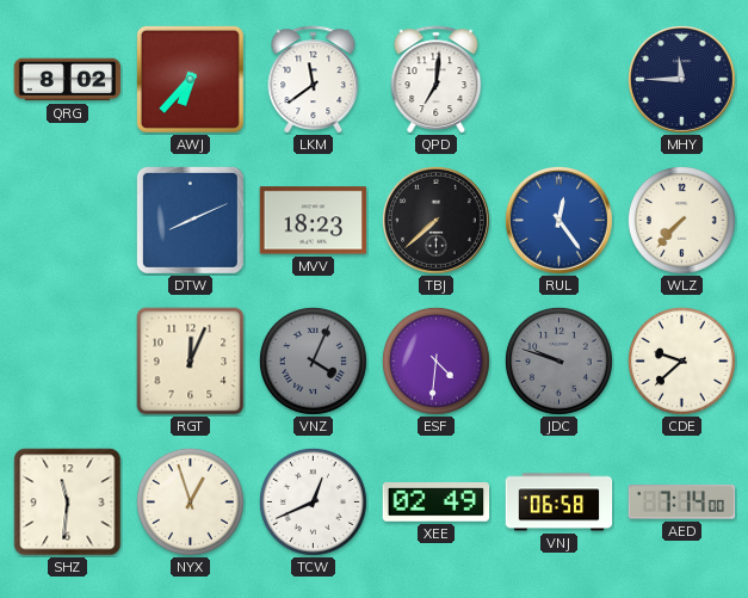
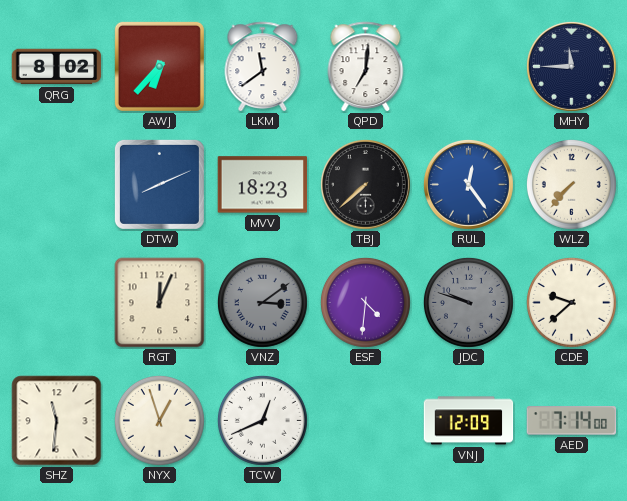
VNZ: 4:04 -> 3:09
XEE: 02:49 -> none
VNJ: 06:58 -> 12:09
